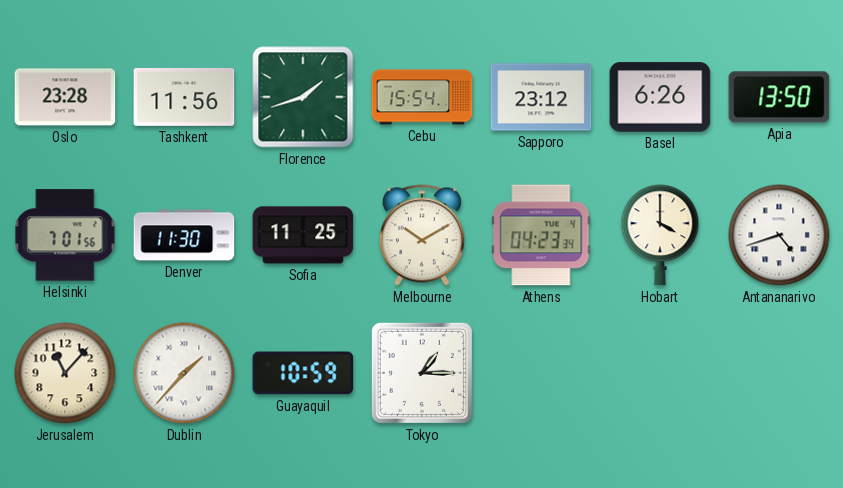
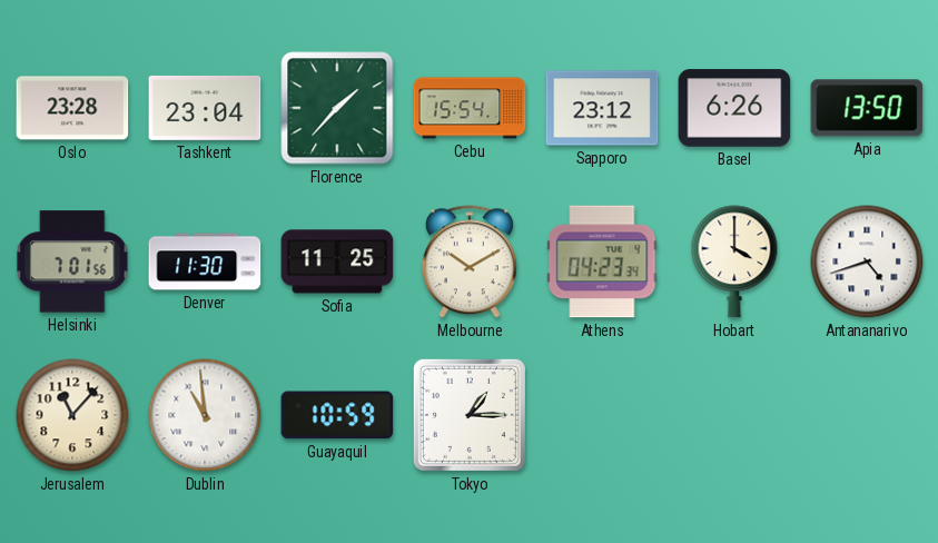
Tashkent: 11:56 -> 23:04
Florence: 1:42 -> 1:37
Dublin: 1:37 -> 10:59
